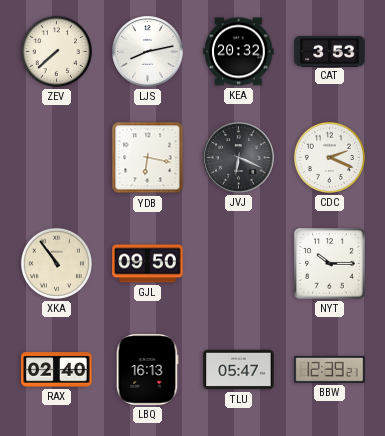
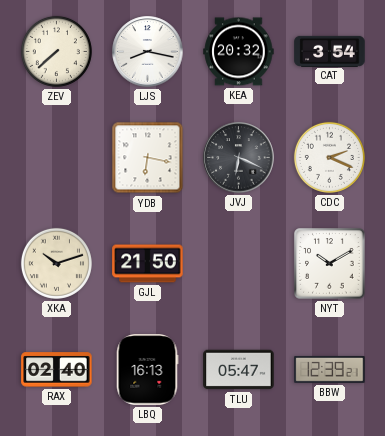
LJS: 8:13 -> 8:17
CAT: 3:53 -> 3:54
XKA: 10:54 -> 10:12
GJL: 09:50 -> 21:50
NYT: 10:15 -> 10:10
